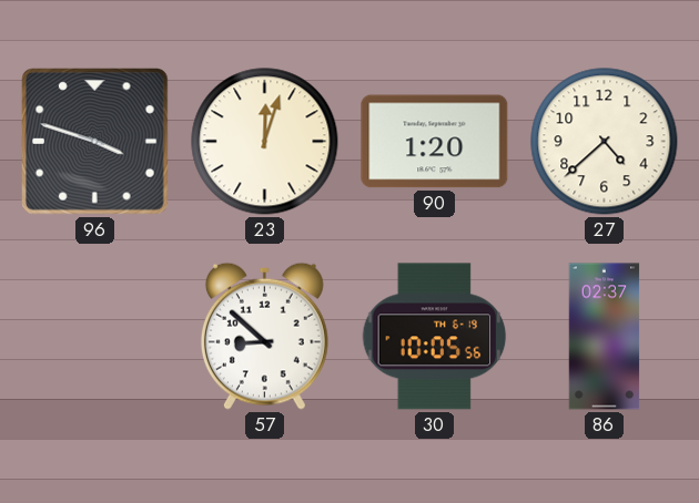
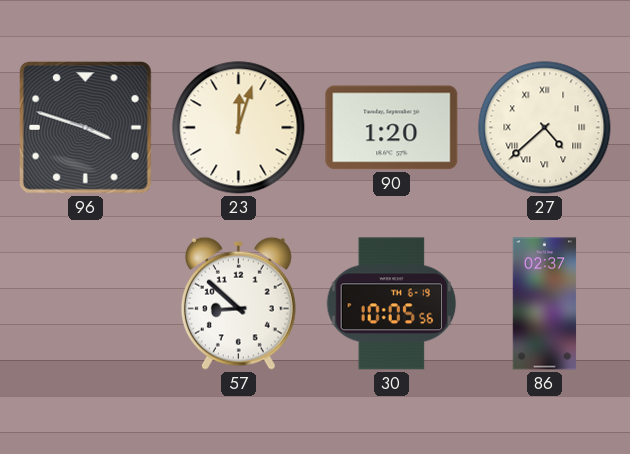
27 numerals: Arabic -> Roman
